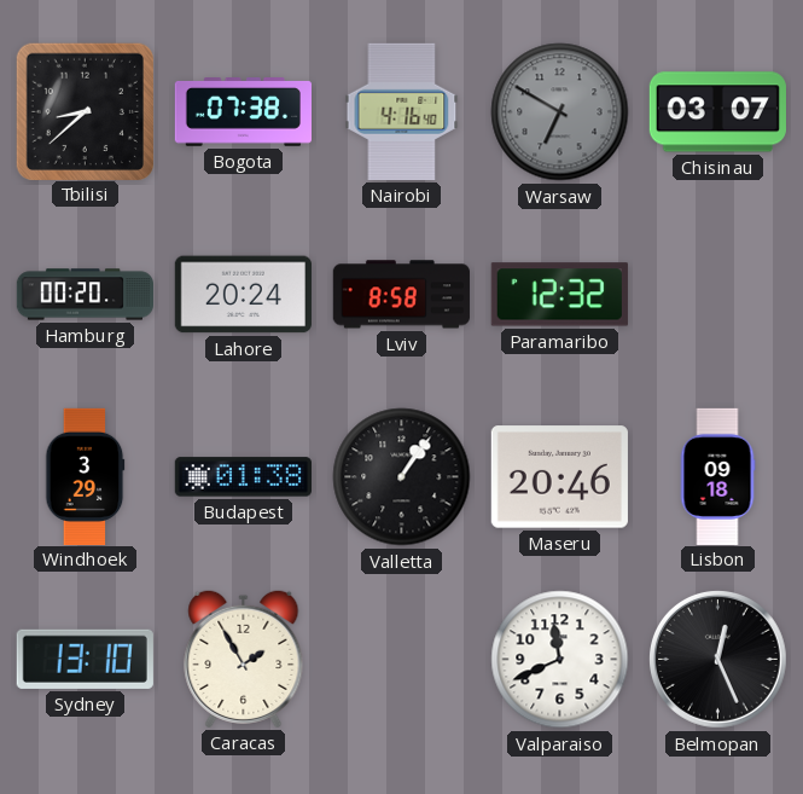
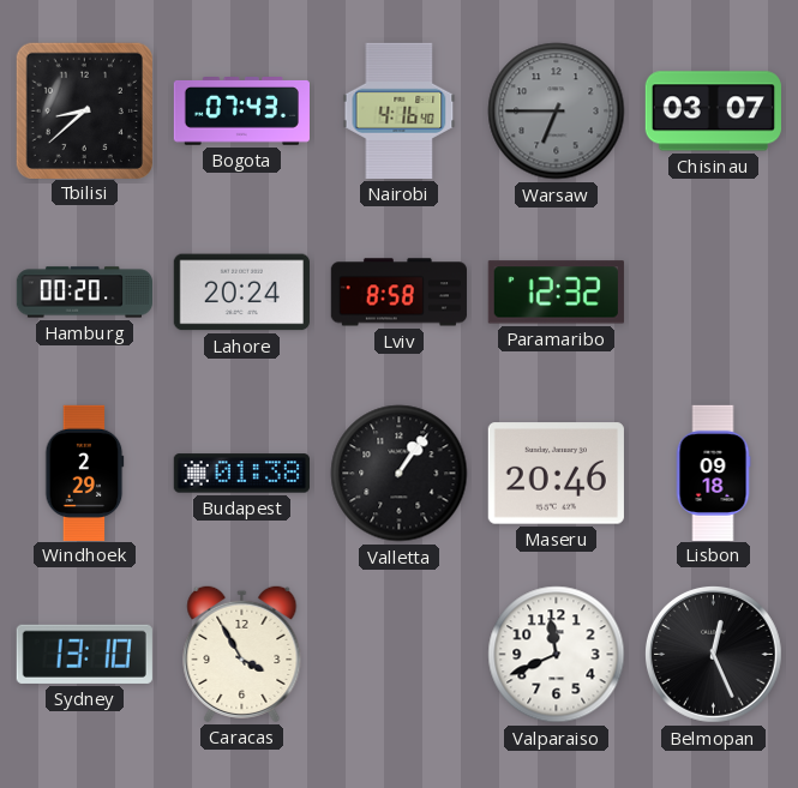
Bogota: 07:38 -> 07:43
Warsaw: 6:50 -> 6:45
Windhoek: 3:29 -> 2:29
Caracas: 1:55 -> 3:55
